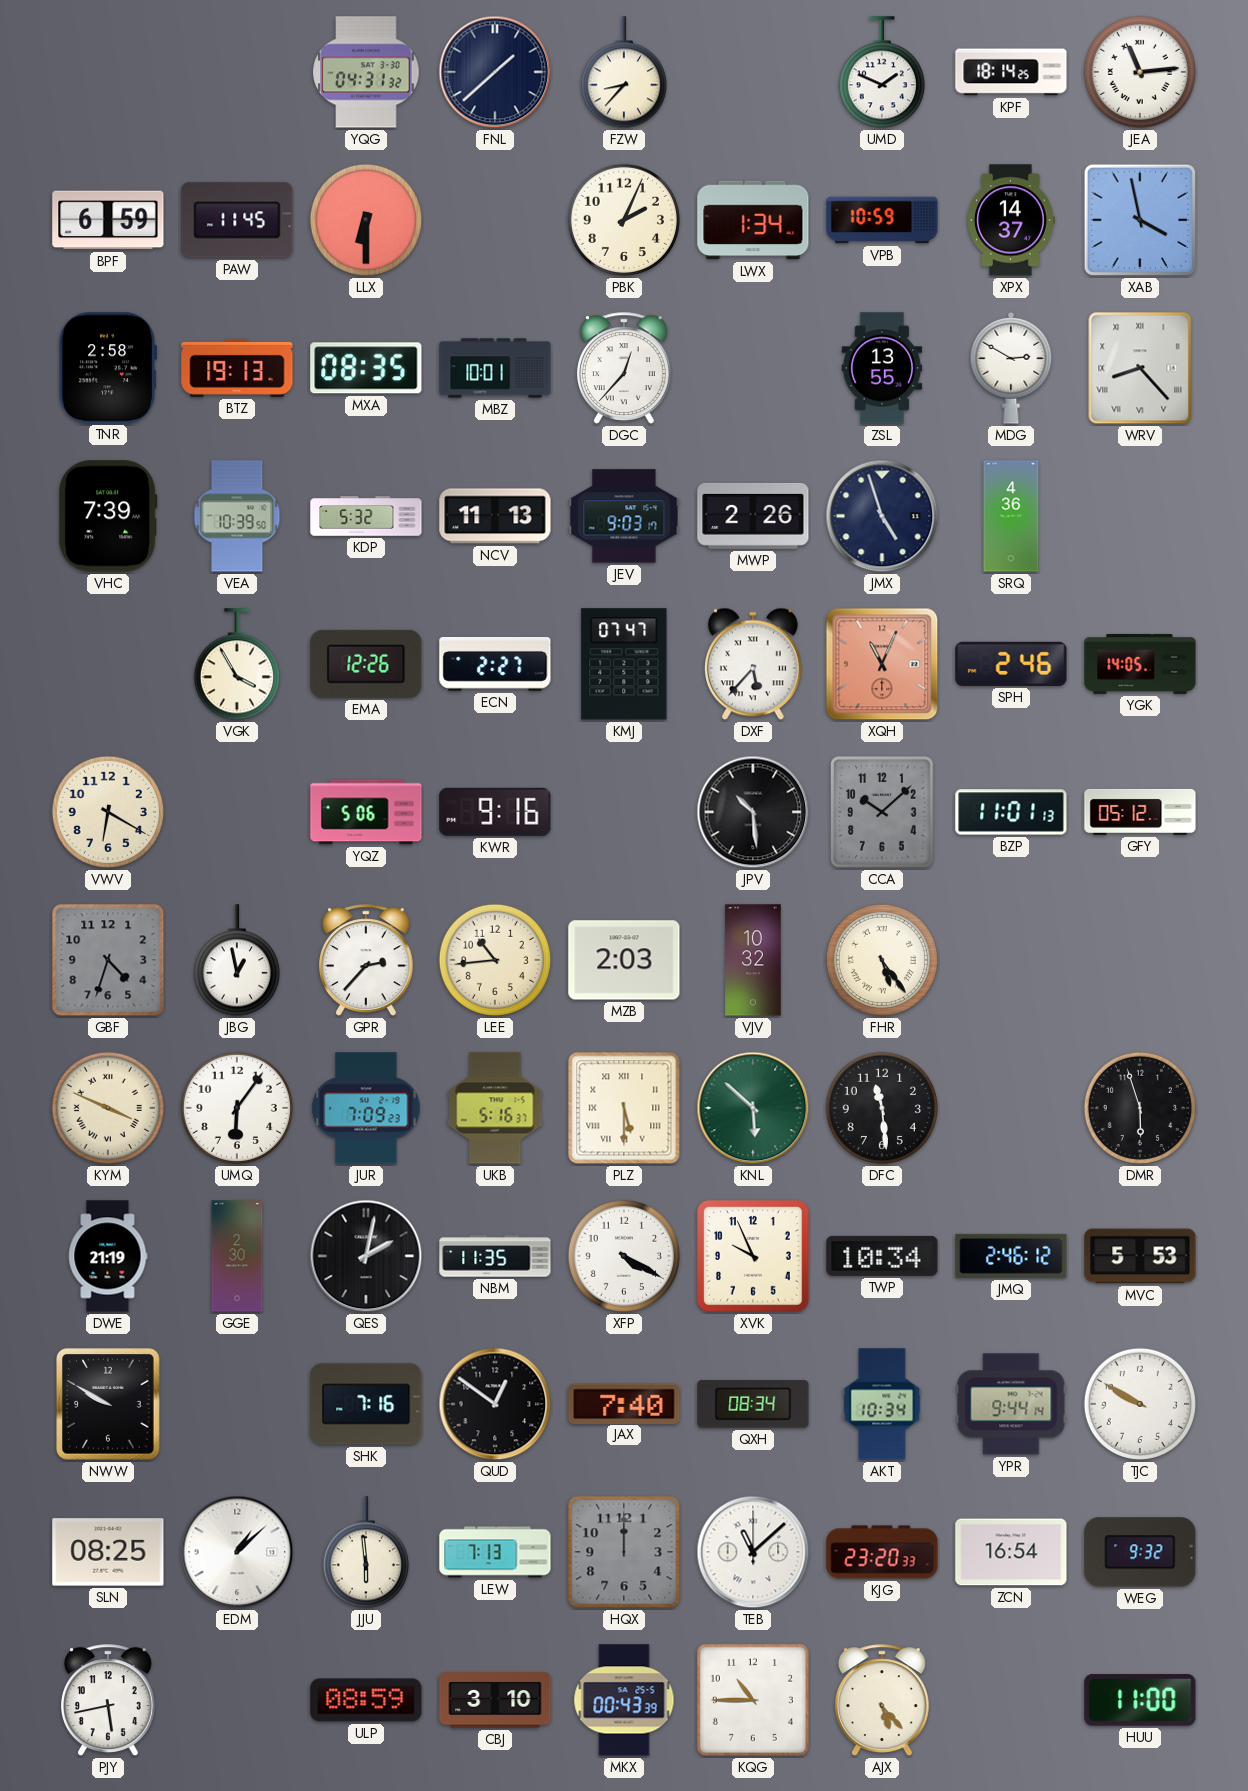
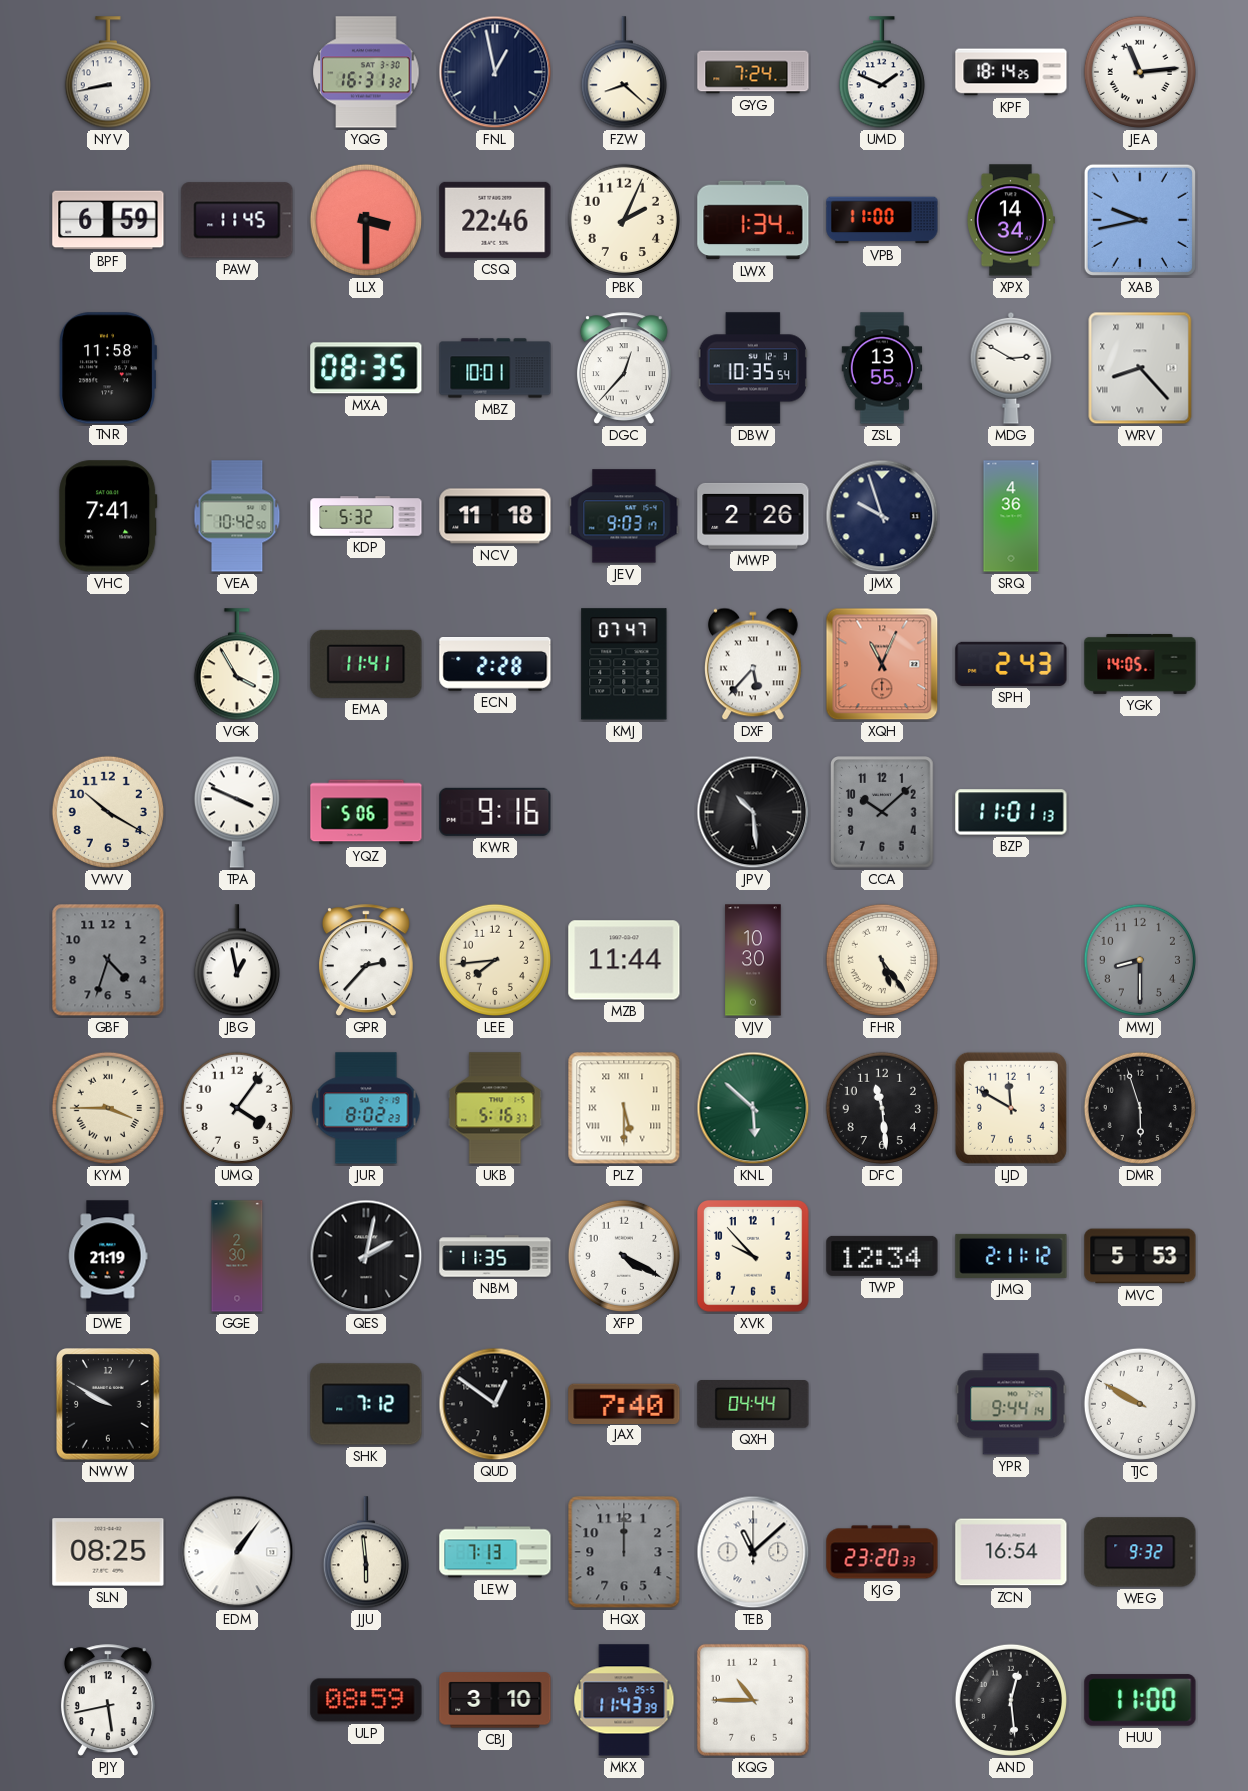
NYV: none -> 8:43
YQG: 04:31 -> 16:31
FNL: 1:38 -> 12:58
FZW: 8:37 -> 8:22
GYG: none -> 7:24
LLX: 6:30 -> 3:30
CSQ: none -> 22:46
VPB: 10:59 -> 11:00
XPX: 14:37 -> 14:34
XAB: 3:58 -> 9:43
TNR: 2:58 -> 11:58
BTZ: 19:13 -> none
DBW: none -> 10:35
VHC: 7:39 -> 7:41
VEA: 10:39 -> 10:42
NCV: 11:13 -> 11:18
JMX: 4:57 -> 9:57
EMA: 12:26 -> 11:41
ECN: 2:27 -> 2:28
SPH: 2:46 -> 2:43
VWV: 6:20 -> 10:20
TPA: none -> 3:49
GFY: 05:12 -> none
LEE: 10:44 -> 7:44
MZB: 2:03 -> 11:44
VJV: 10:32 -> 10:30
MWJ: none -> 8:30
KYM: 3:49 -> 3:45
UMQ: 6:06 -> 4:06
JUR: 7:09 -> 8:02
LJD: none -> 11:50
XVK: 9:56 -> 9:53
TWP: 10:34 -> 12:34
JMQ: 2:46 -> 2:11
SHK: 7:16 -> 7:12
QXH: 08:34 -> 04:44
AKT: 10:34 -> none
EDM: 1:08 -> 1:06
MKX: 00:43 -> 11:43
AJX: 5:23 -> none
AND: none -> 12:29
